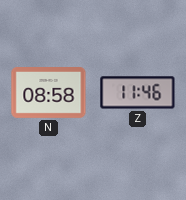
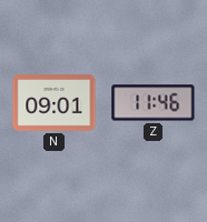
N: 08:58 -> 09:01
